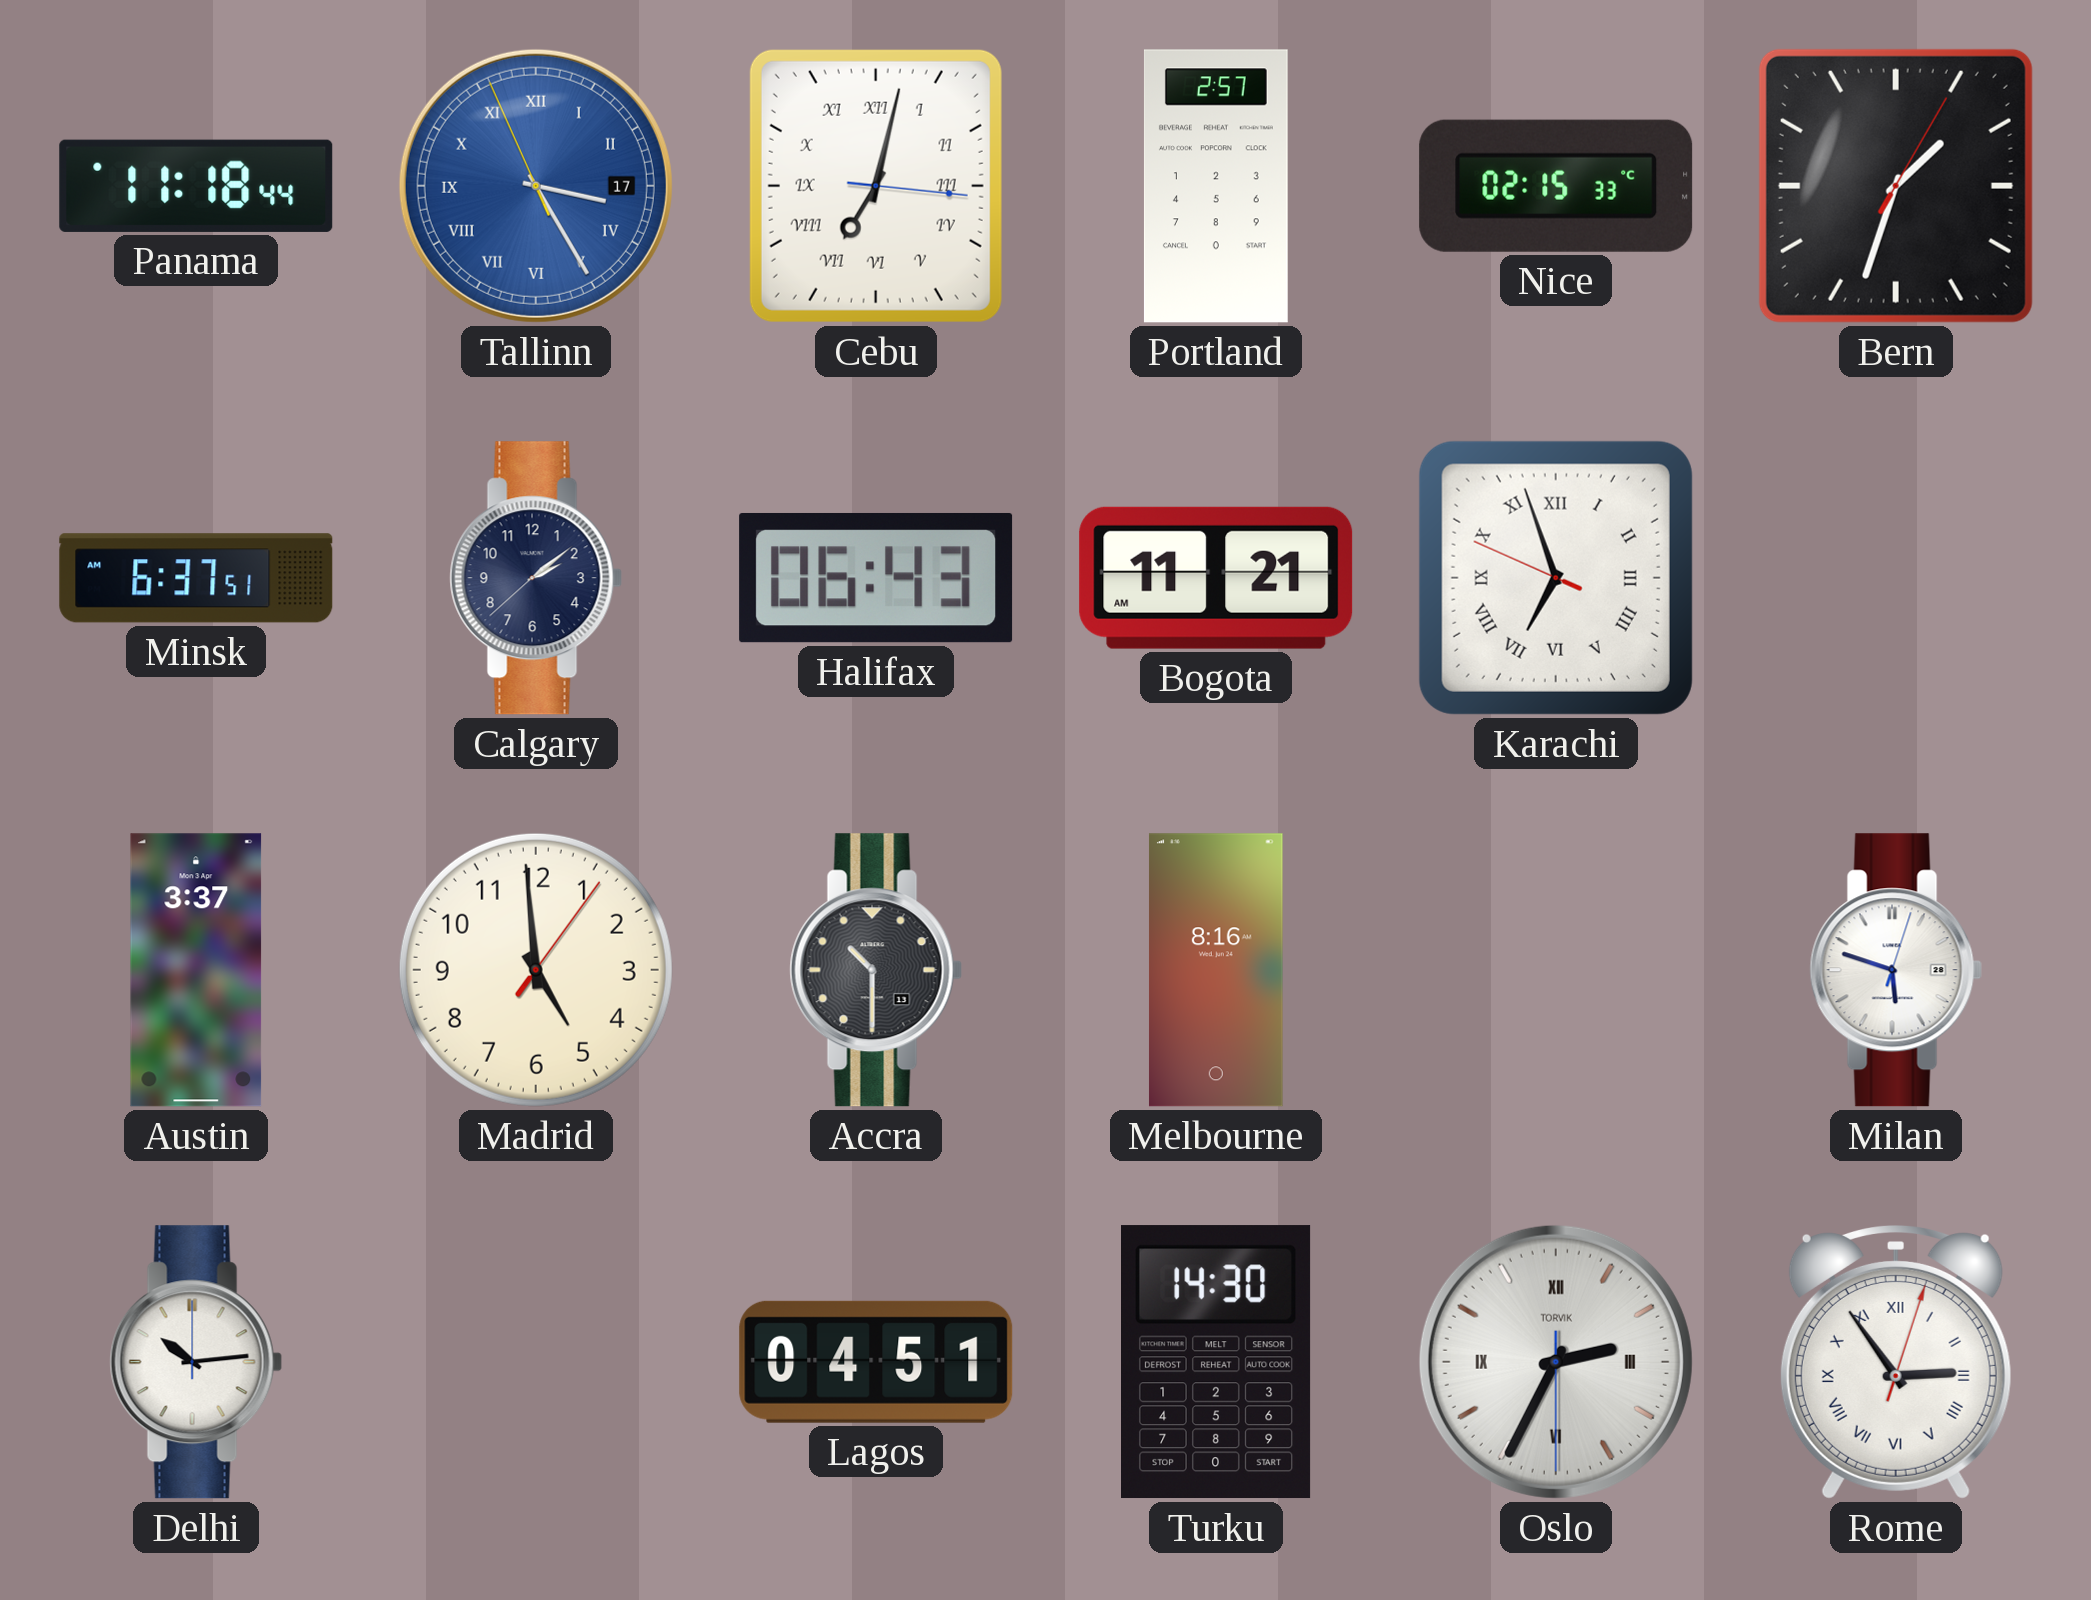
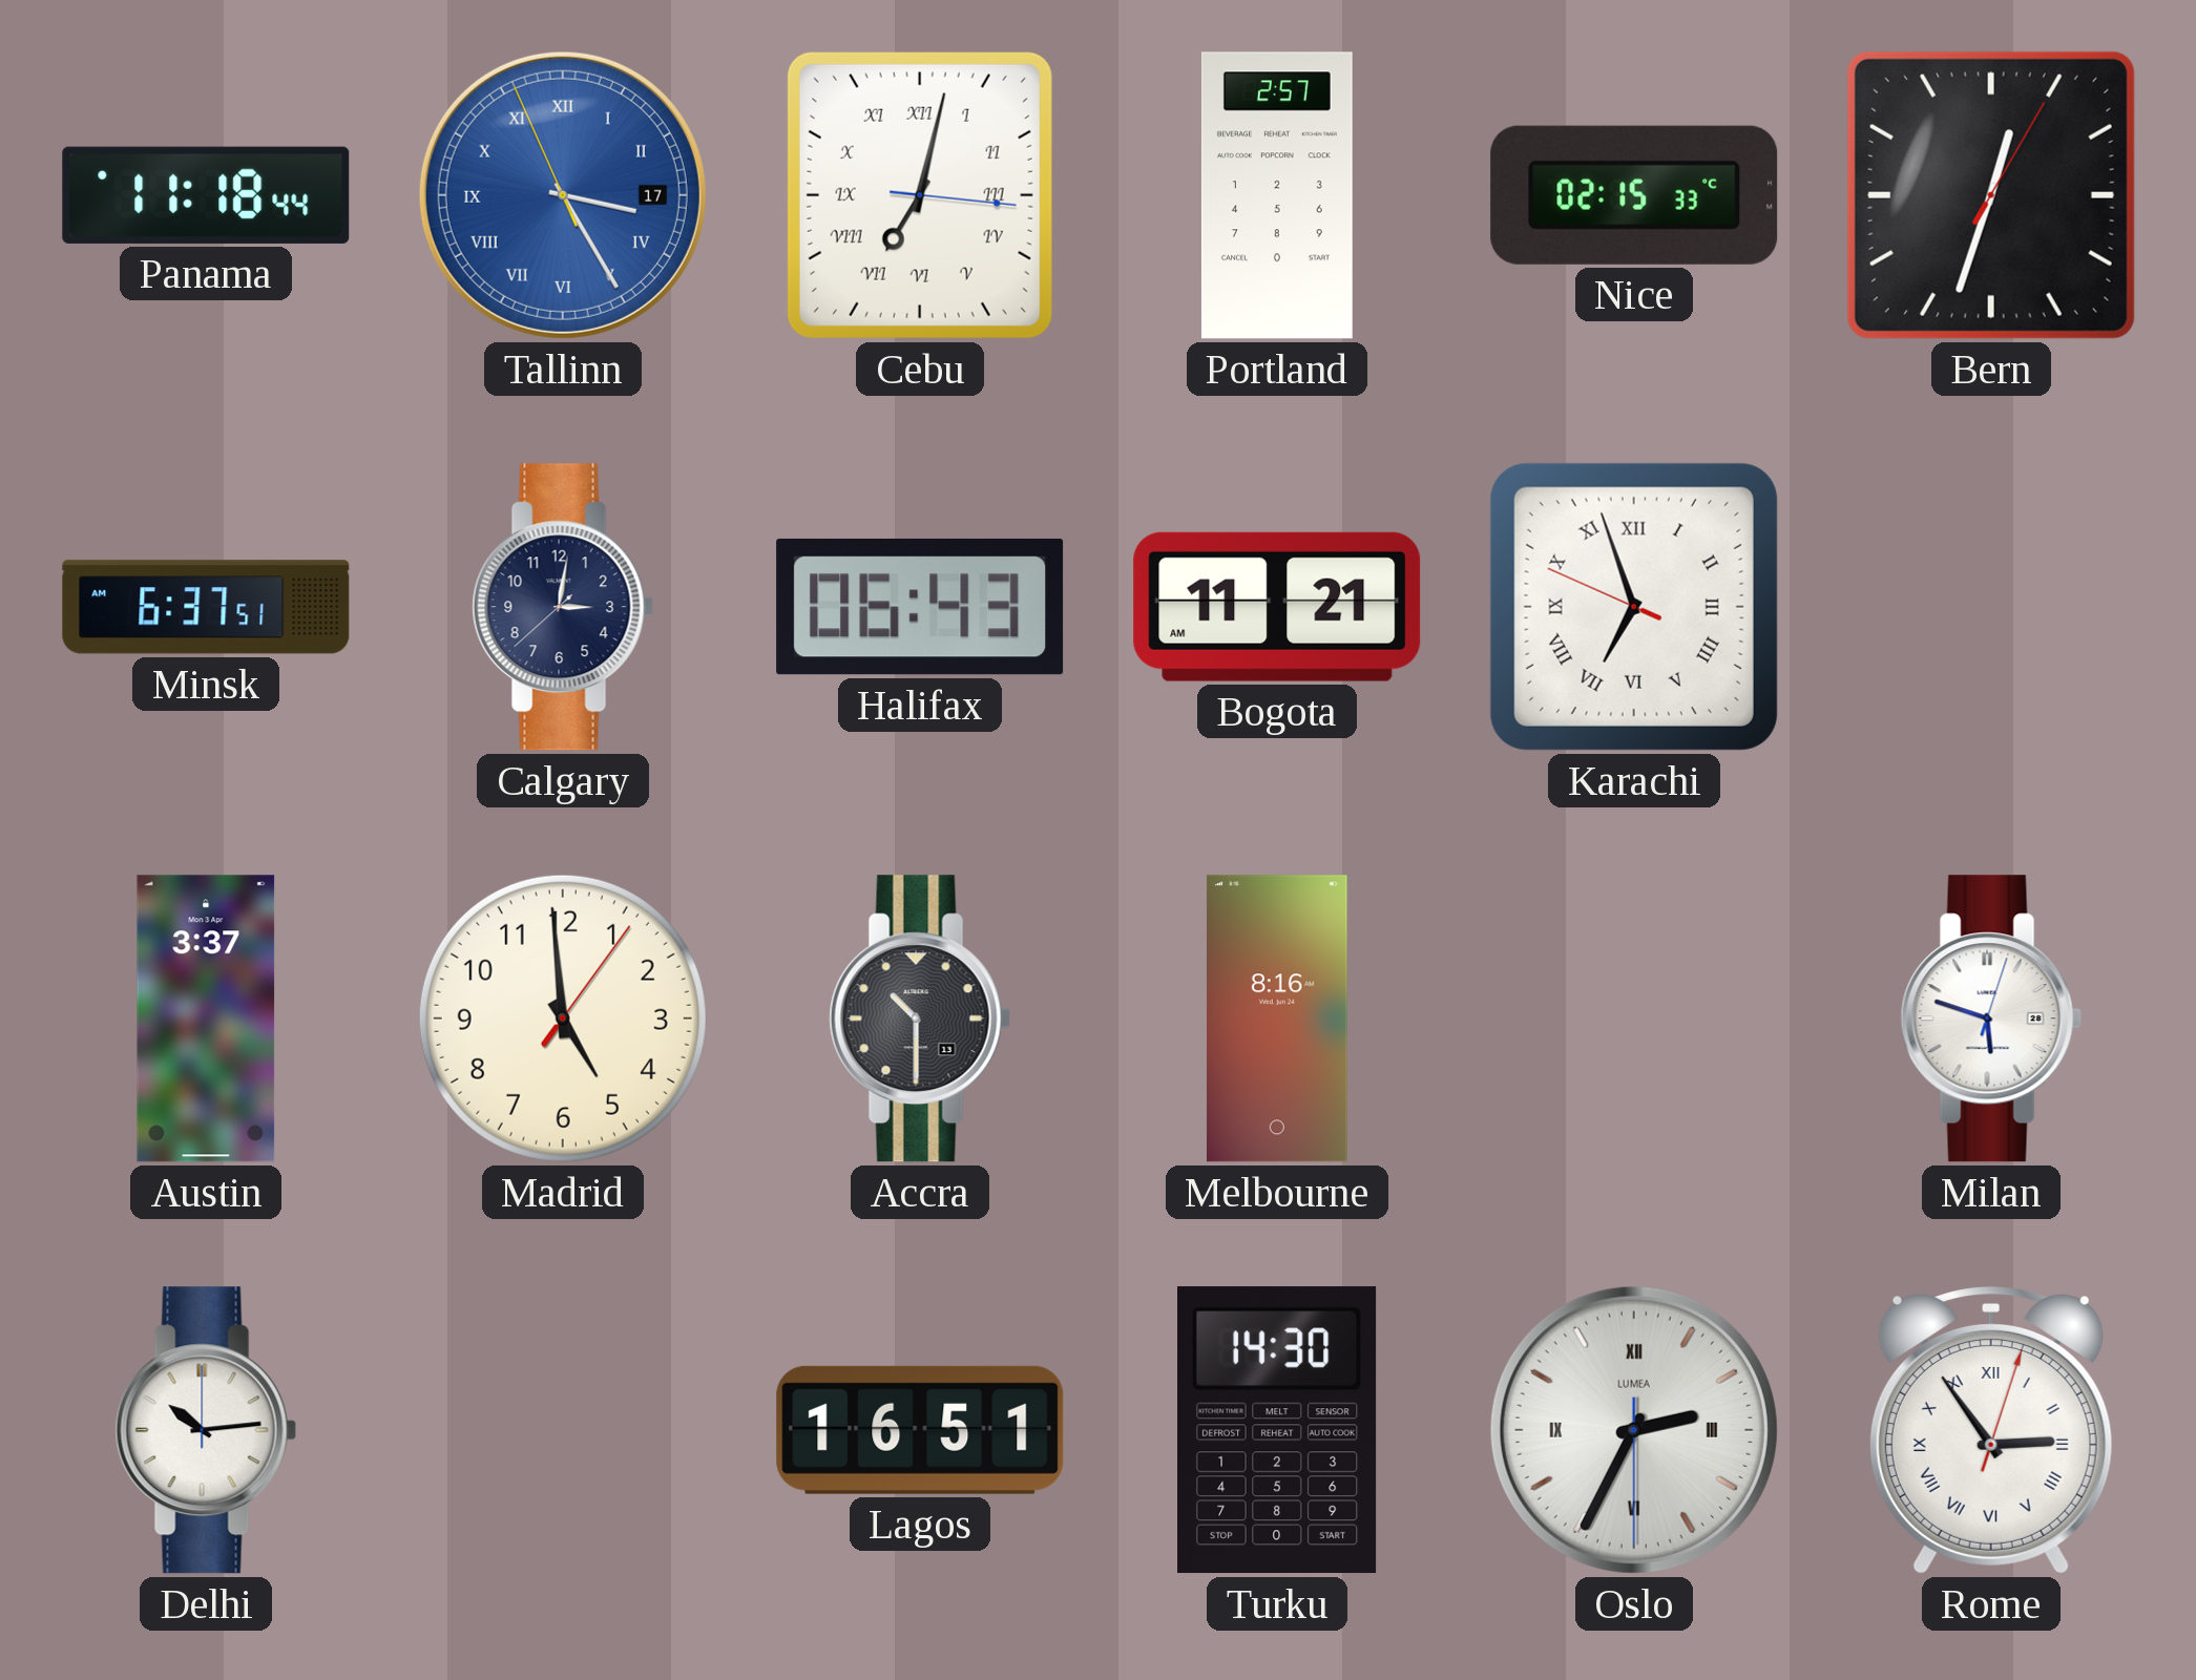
Bern: 1:33 -> 12:33
Calgary: 2:08 -> 3:01
Lagos: 04:51 -> 16:51
Oslo brand: TORVIK -> LUMEA
